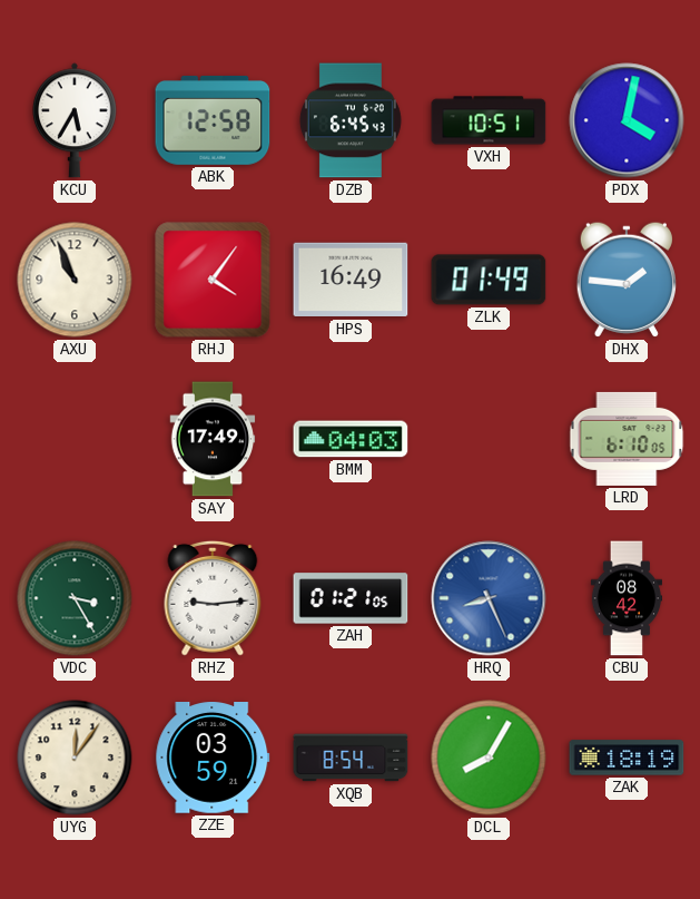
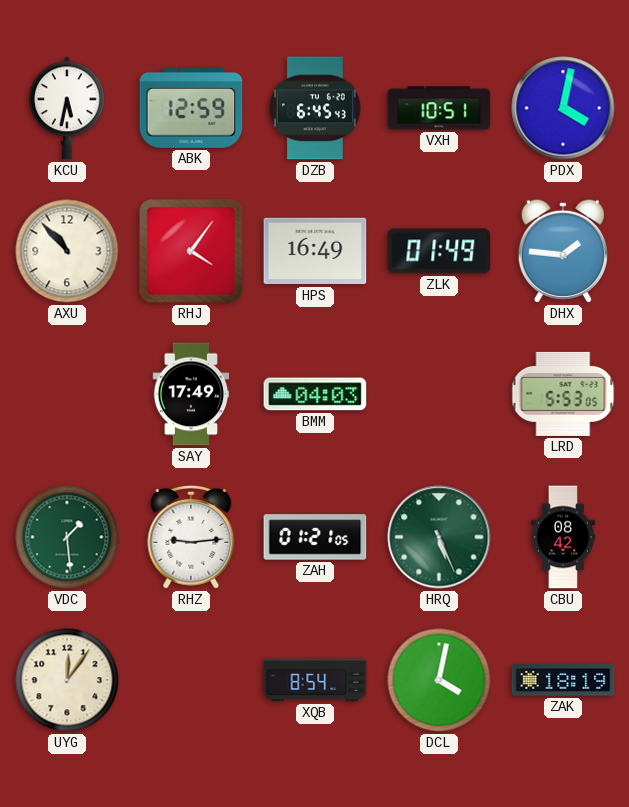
KCU: 5:35 -> 5:32
ABK: 12:58 -> 12:59
AXU: 10:56 -> 10:53
LRD: 6:10 -> 5:53
VDC: 3:25 -> 1:29
HRQ: 8:26 -> 5:26
HRQ dial: blue -> green
ZZE: 03:59 -> none
DCL: 8:05 -> 4:02
